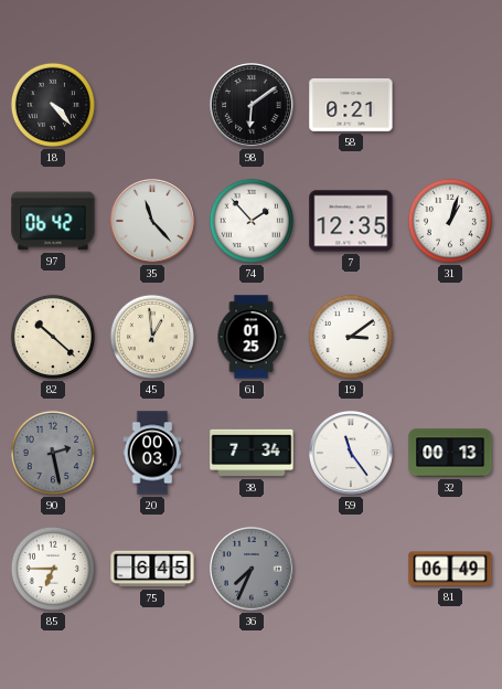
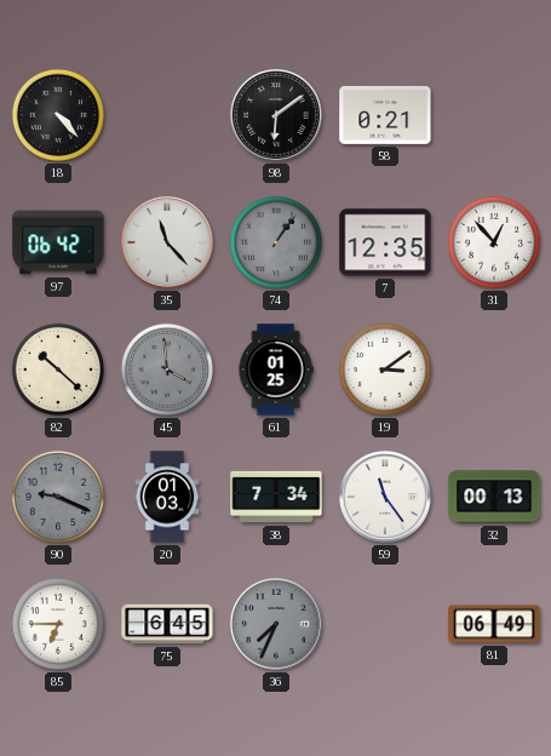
74: 1:53 -> 1:06
74 dial: white -> grey
31: 1:03 -> 12:53
45: 12:59 -> 3:59
45 dial: cream -> grey
90: 2:28 -> 9:19
20: 00:03 -> 01:03
